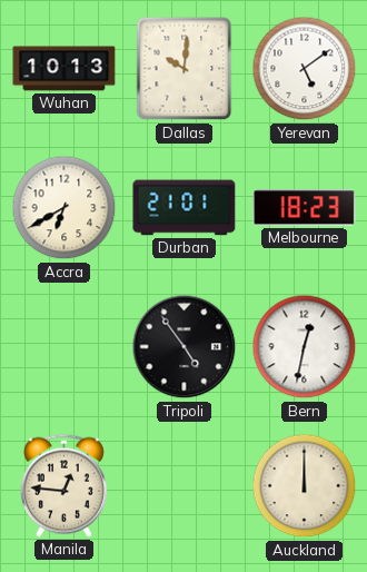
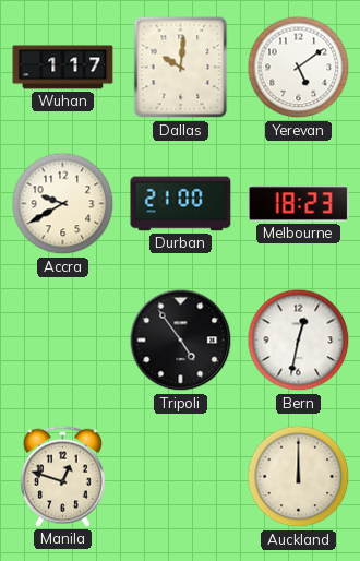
Wuhan: 10:13 -> 1:17
Accra: 6:40 -> 9:40
Durban: 21:01 -> 21:00
Manila: 12:46 -> 12:48
